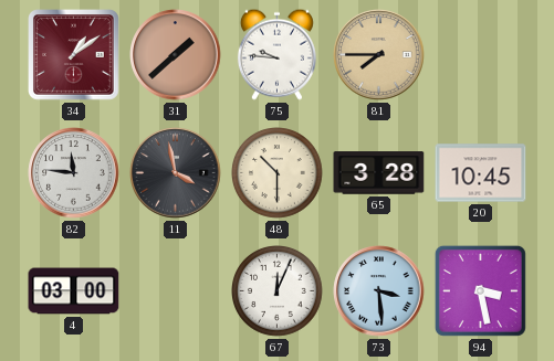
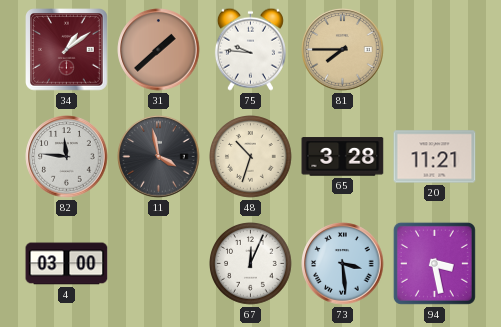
48: 10:30 -> 10:33
20: 10:45 -> 11:21
